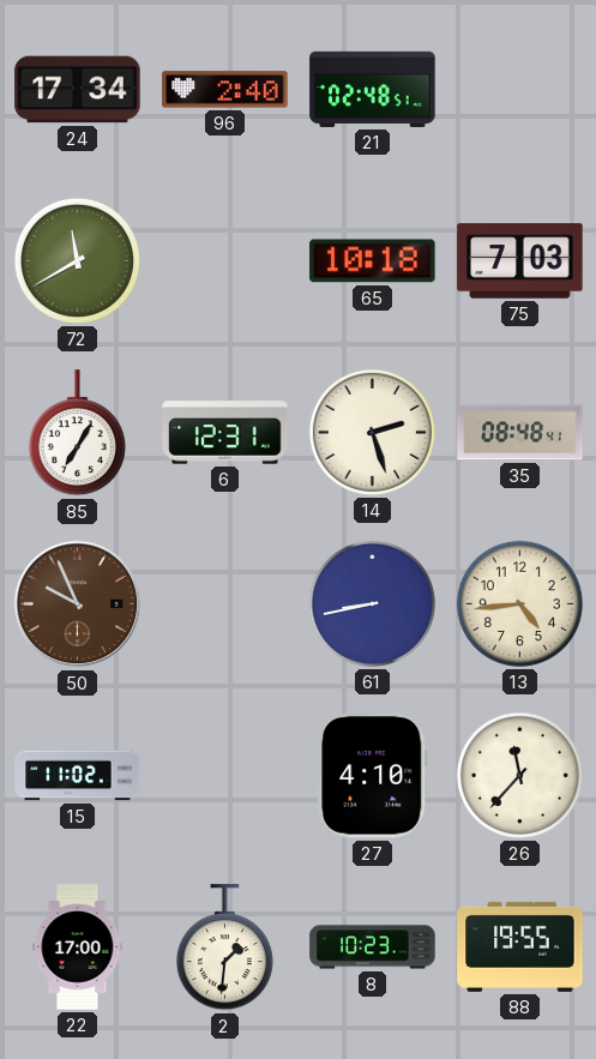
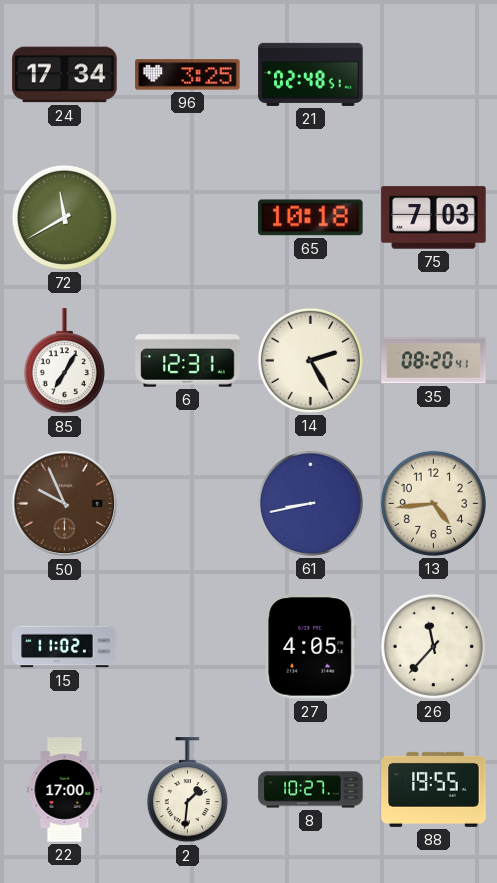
96: 2:40 -> 3:25
14: 2:27 -> 2:25
35: 08:48 -> 08:20
27: 4:10 -> 4:05
8: 10:23 -> 10:27
